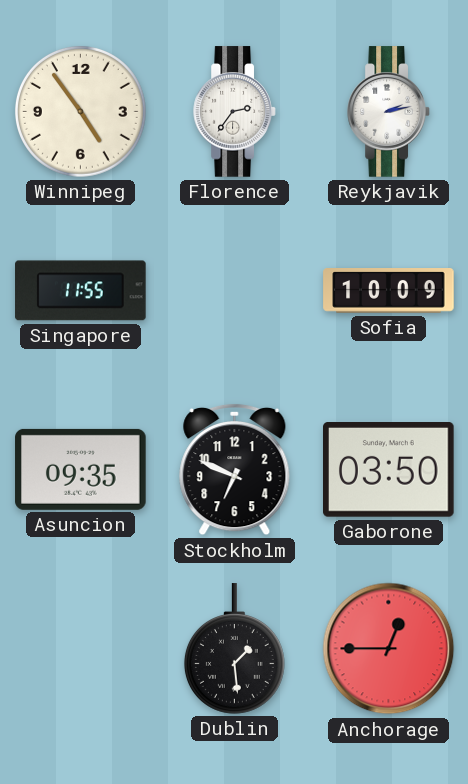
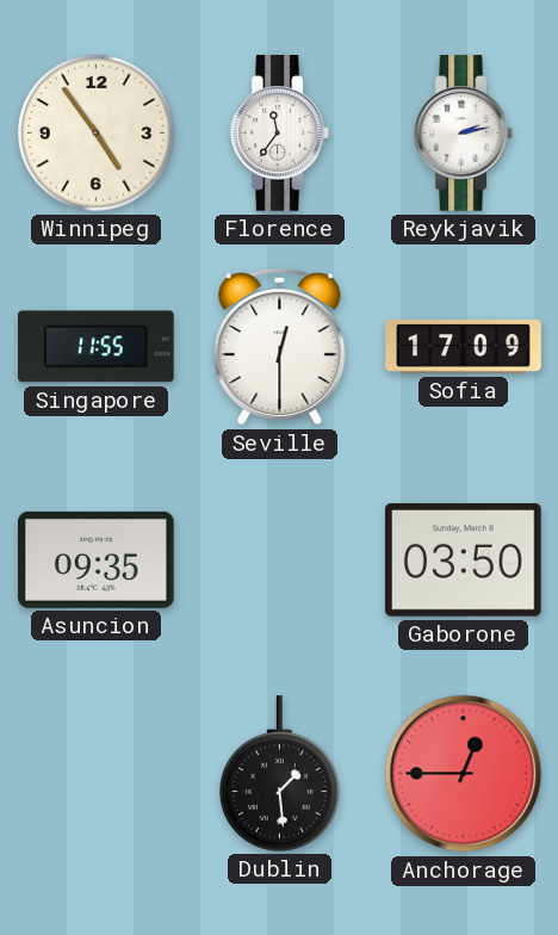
Florence: 2:36 -> 11:36
Seville: none -> 12:30
Sofia: 10:09 -> 17:09
Stockholm: 6:49 -> none
